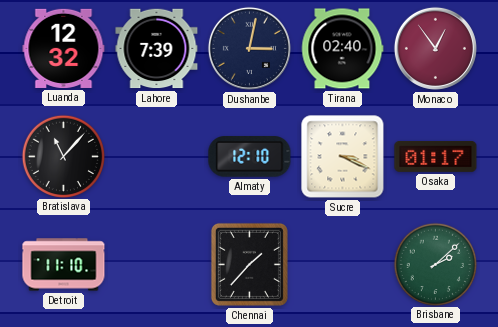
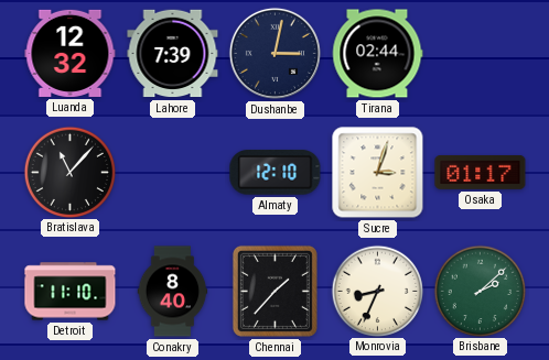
Tirana: 02:40 -> 02:44
Monaco: 12:54 -> none
Sucre: 3:19 -> 3:03
Conakry: none -> 8:40
Monrovia: none -> 8:34
